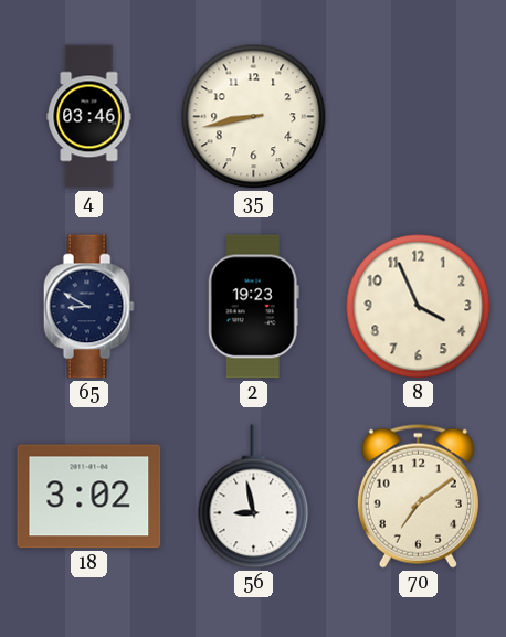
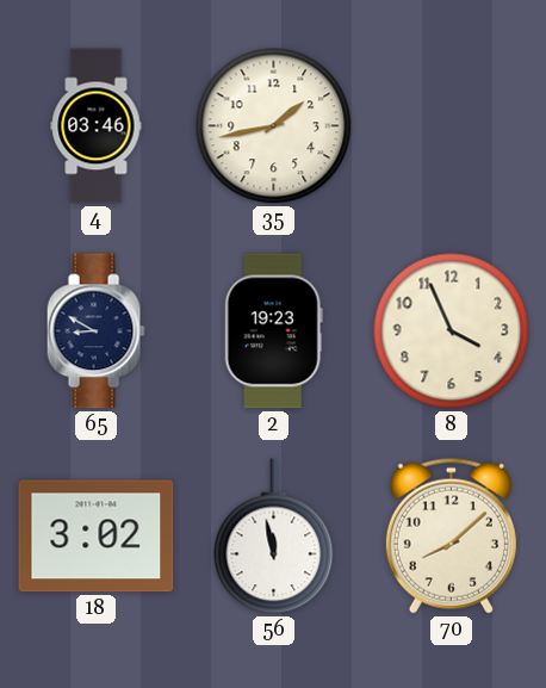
35: 8:43 -> 1:43
56: 8:58 -> 11:58
70: 7:09 -> 8:08
